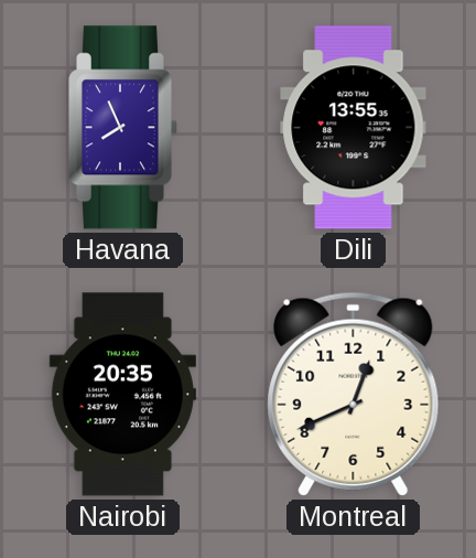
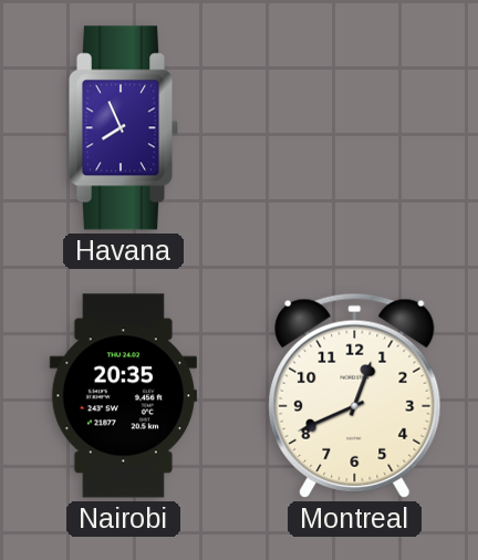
Dili: 13:55 -> none
